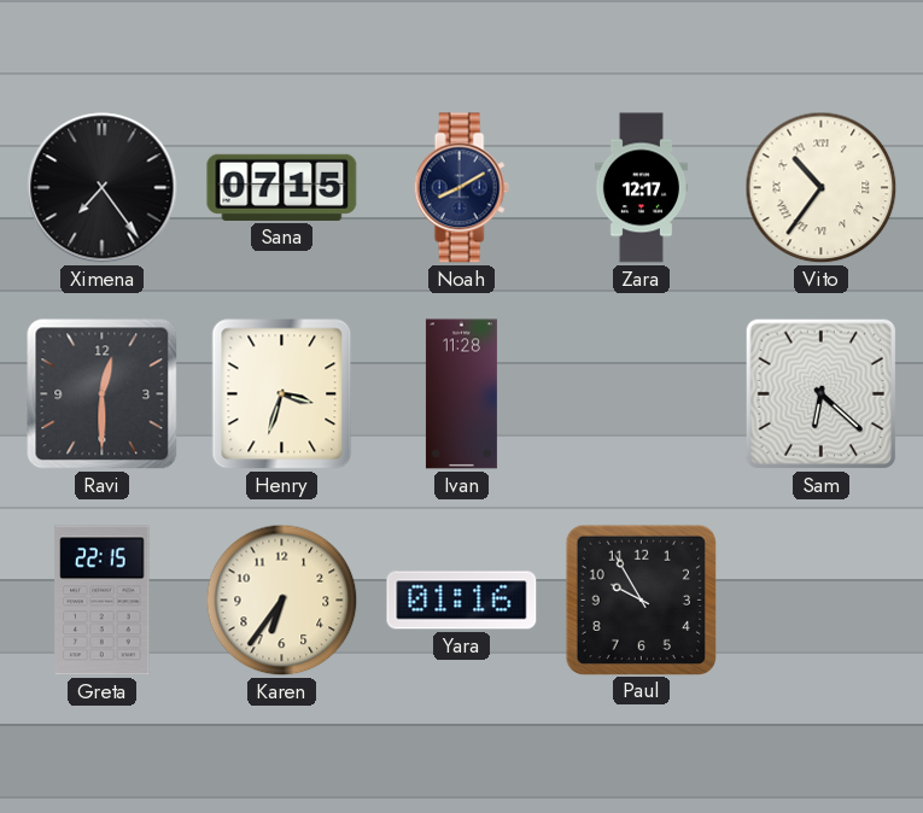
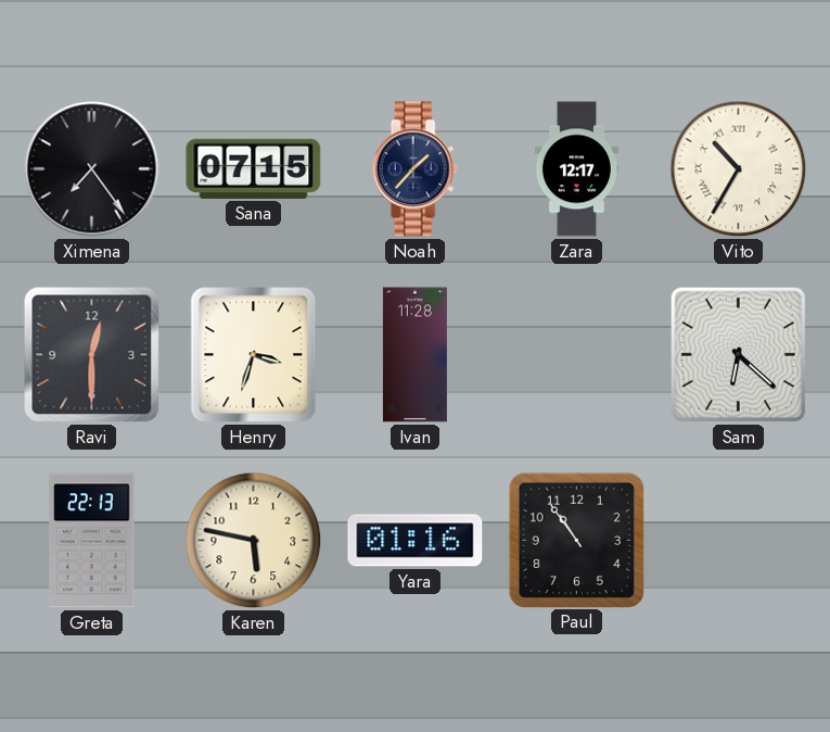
Noah: 8:10 -> 1:37
Vito: 10:36 -> 10:35
Greta: 22:15 -> 22:13
Karen: 6:36 -> 5:47
Paul: 9:55 -> 10:54
